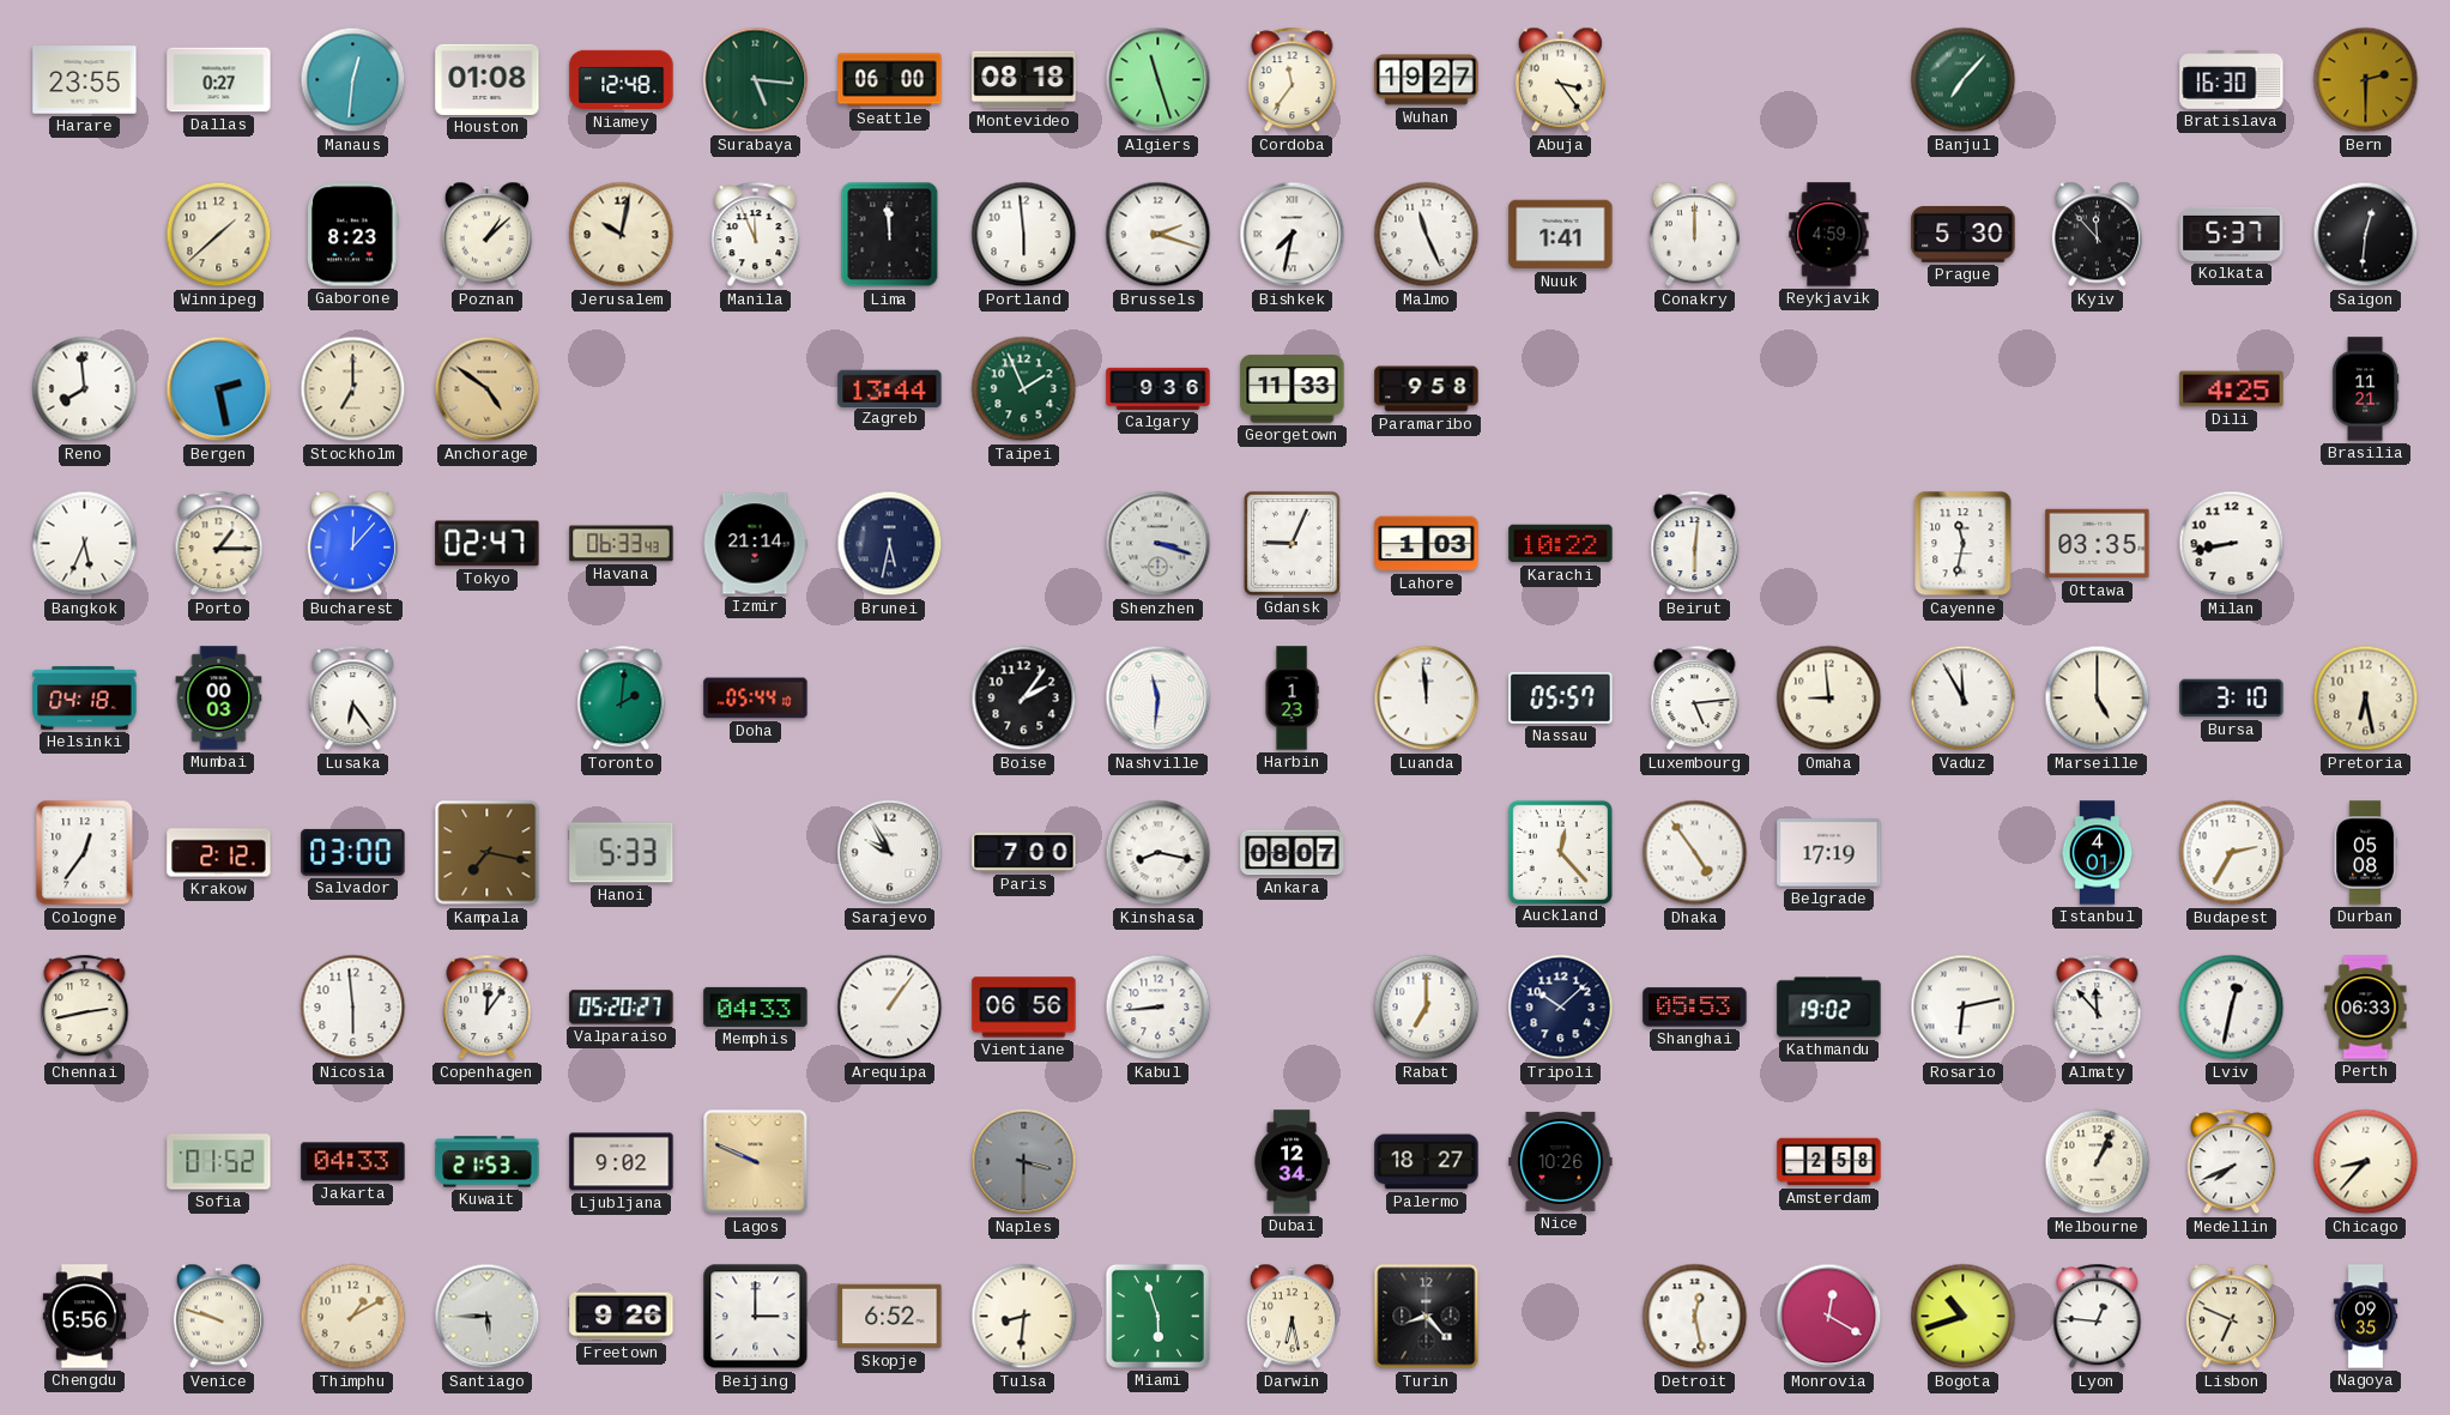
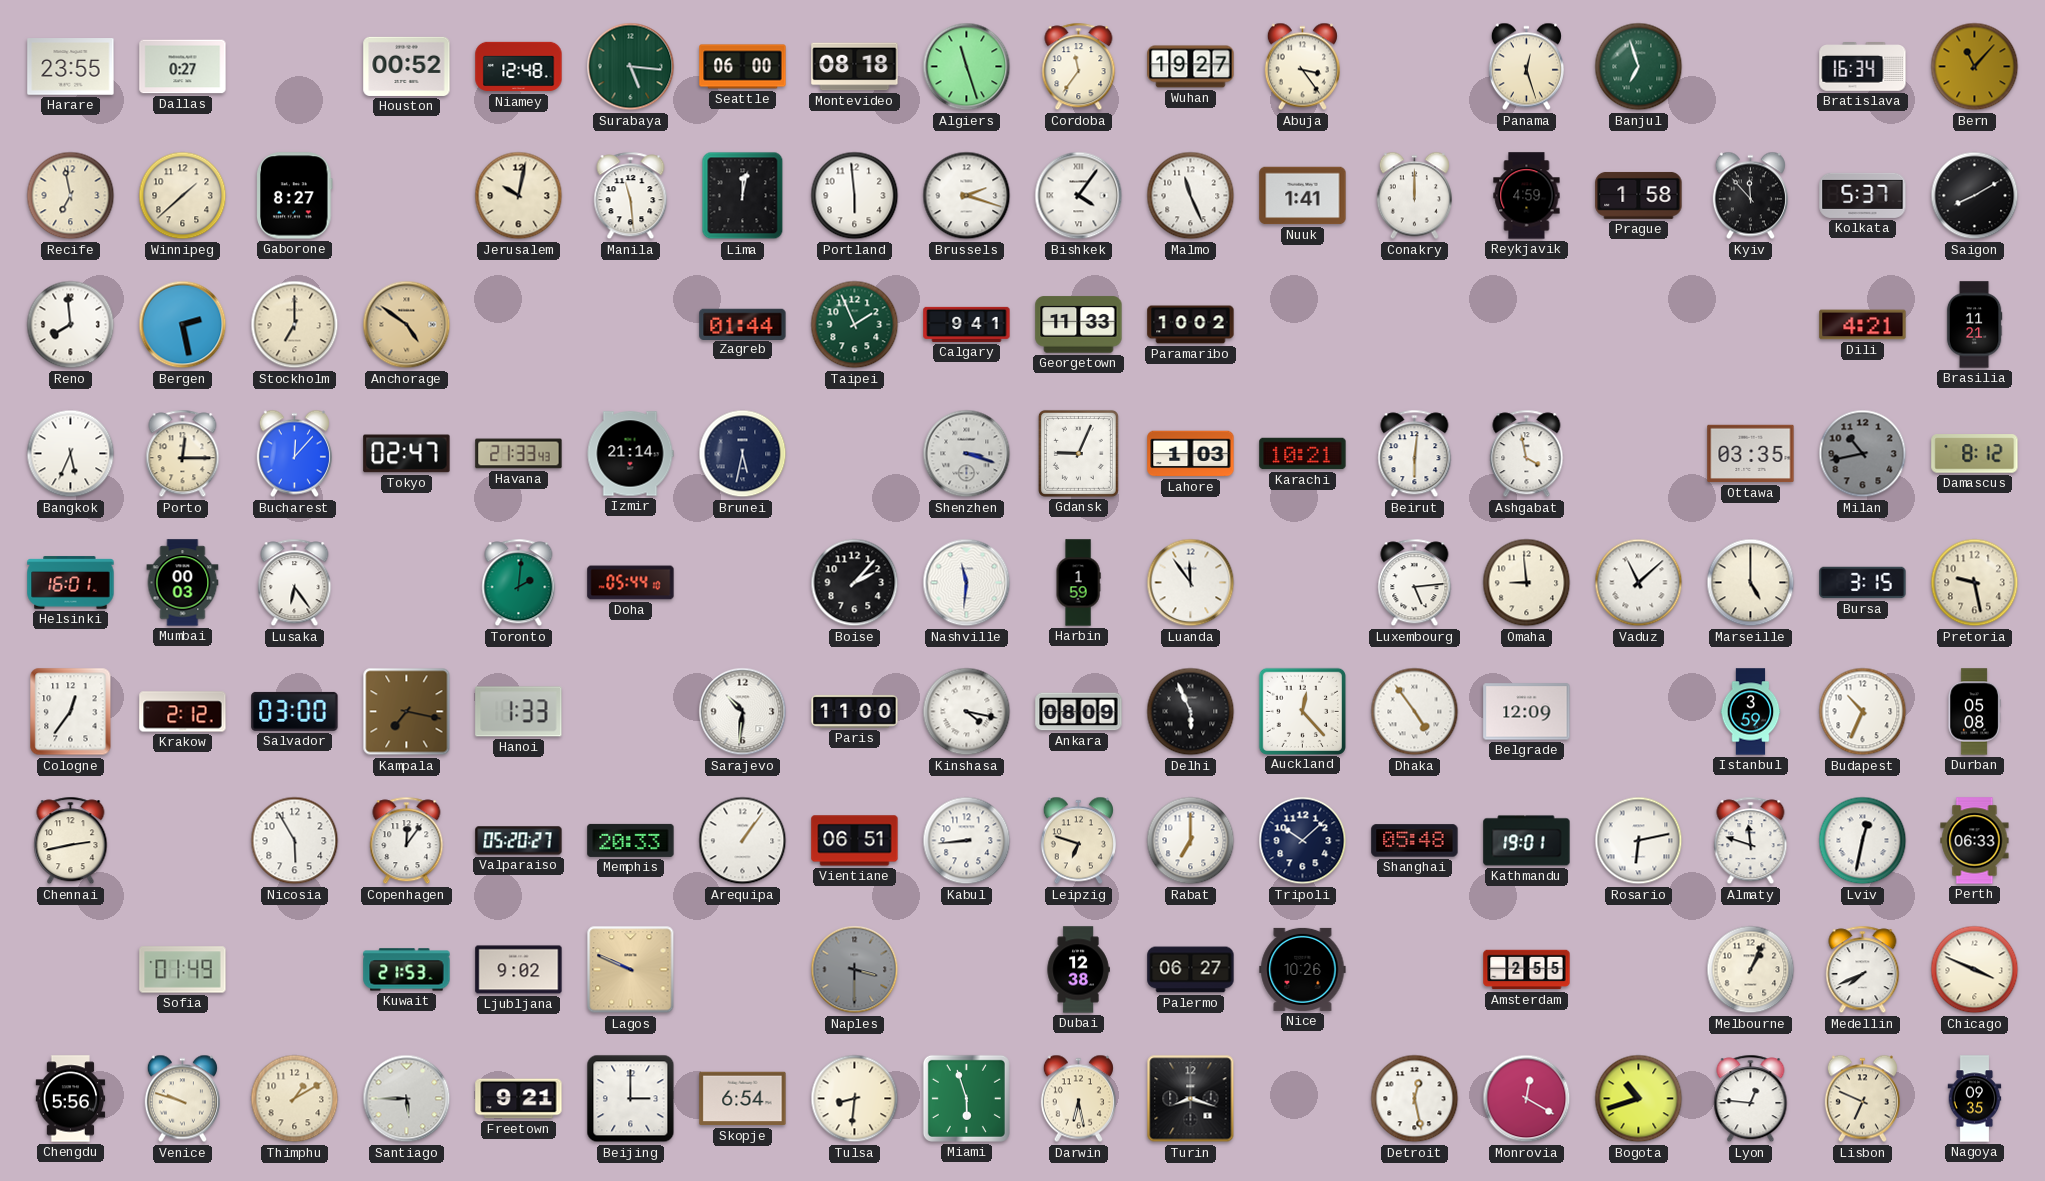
Manaus: 12:31 -> none
Houston: 01:08 -> 00:52
Panama: none -> 12:27
Banjul: 7:07 -> 6:57
Bratislava: 16:30 -> 16:34
Bern: 2:30 -> 11:07
Recife: none -> 6:58
Gaborone: 8:23 -> 8:27
Poznan: 1:08 -> none
Manila: 11:56 -> 11:29
Lima: 11:59 -> 12:02
Bishkek: 7:32 -> 4:06
Prague: 5:30 -> 1:58
Saigon: 12:31 -> 8:10
Zagreb: 13:44 -> 01:44
Calgary: 9:36 -> 9:41
Paramaribo: 9:58 -> 10:02
Dili: 4:25 -> 4:21
Porto: 1:15 -> 12:15
Havana: 06:33 -> 21:33
Karachi: 10:22 -> 10:21
Ashgabat: none -> 3:58
Cayenne: 11:32 -> none
Milan: 8:43 -> 10:43
Milan dial: white -> grey
Damascus: none -> 8:12
Helsinki: 04:18 -> 16:01
Boise: 2:06 -> 2:07
Harbin: 1:23 -> 1:59
Luanda: 11:59 -> 11:54
Nassau: 05:57 -> none
Vaduz: 11:55 -> 11:08
Bursa: 3:10 -> 3:15
Pretoria: 6:28 -> 9:28
Hanoi: 5:33 -> 1:33
Sarajevo: 9:55 -> 10:31
Paris: 7:00 -> 11:00
Kinshasa: 8:17 -> 4:17
Ankara: 08:07 -> 08:09
Delhi: none -> 5:56
Belgrade: 17:19 -> 12:09
Istanbul: 4:01 -> 3:59
Budapest: 2:35 -> 10:34
Nicosia: 5:59 -> 5:55
Memphis: 04:33 -> 20:33
Vientiane: 06:56 -> 06:51
Leipzig: none -> 6:48
Shanghai: 05:53 -> 05:48
Kathmandu: 19:02 -> 19:01
Almaty: 11:53 -> 11:48
Sofia: 01:52 -> 01:49
Jakarta: 04:33 -> none
Dubai: 12:34 -> 12:38
Palermo: 18:27 -> 06:27
Amsterdam: 2:58 -> 2:55
Chicago: 8:37 -> 3:49
Freetown: 9:26 -> 9:21
Skopje: 6:52 -> 6:54
Turin: 8:23 -> 8:18
